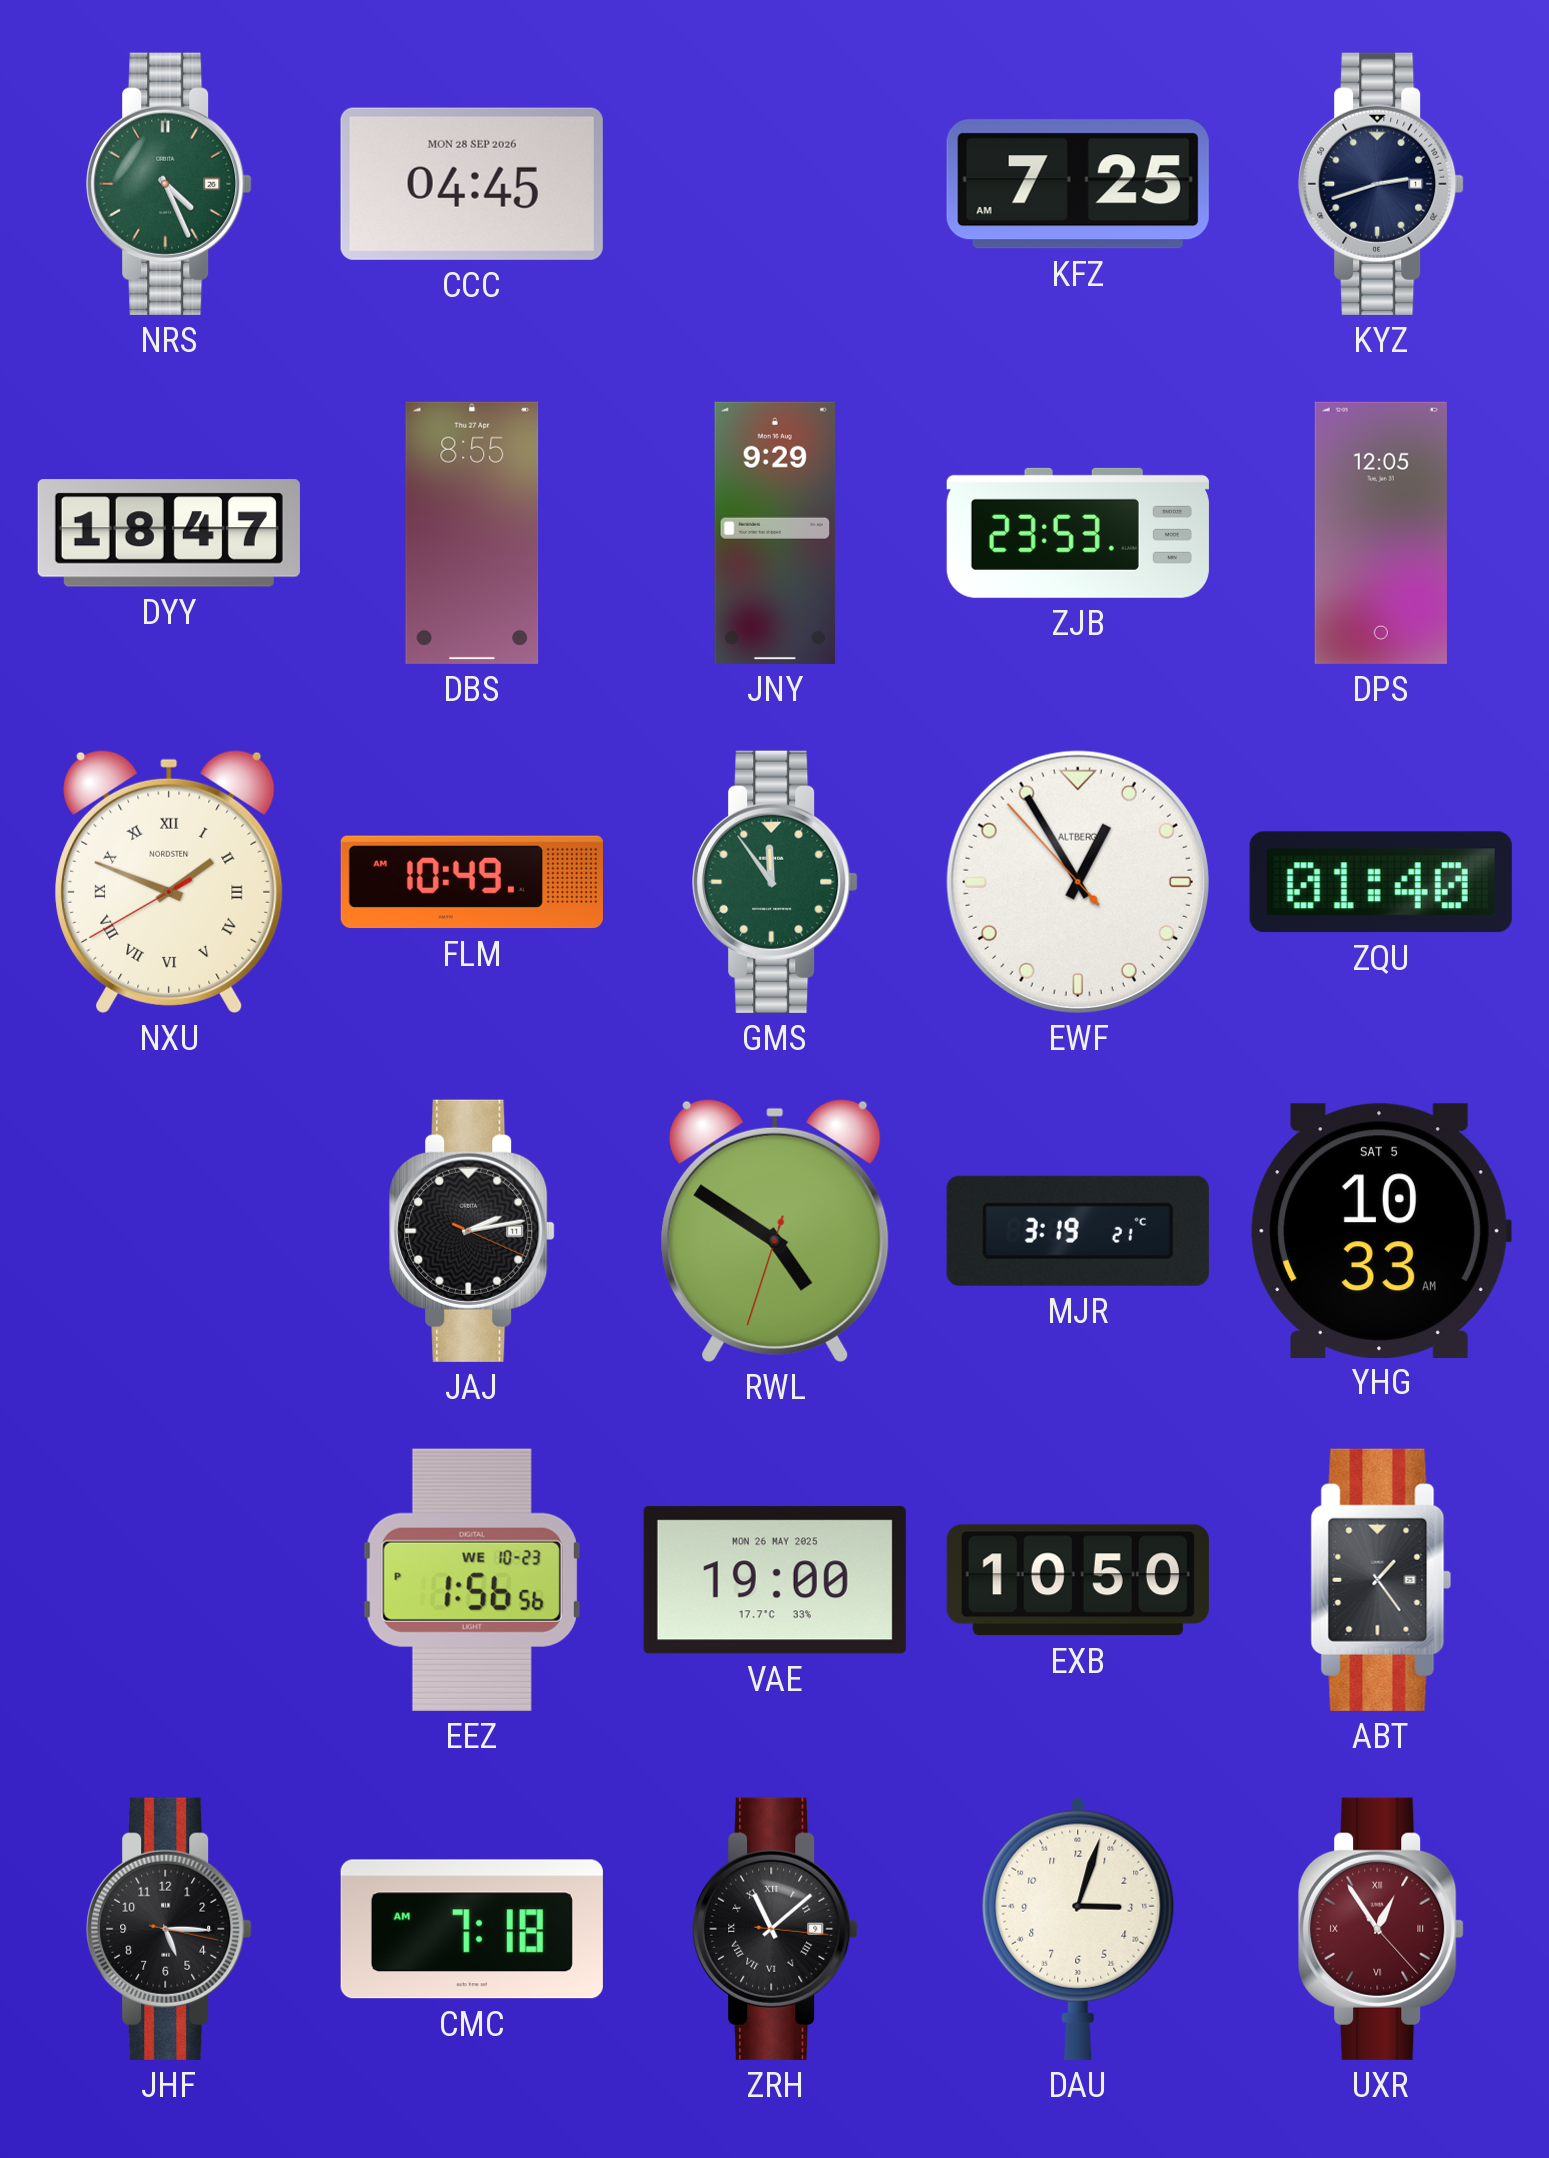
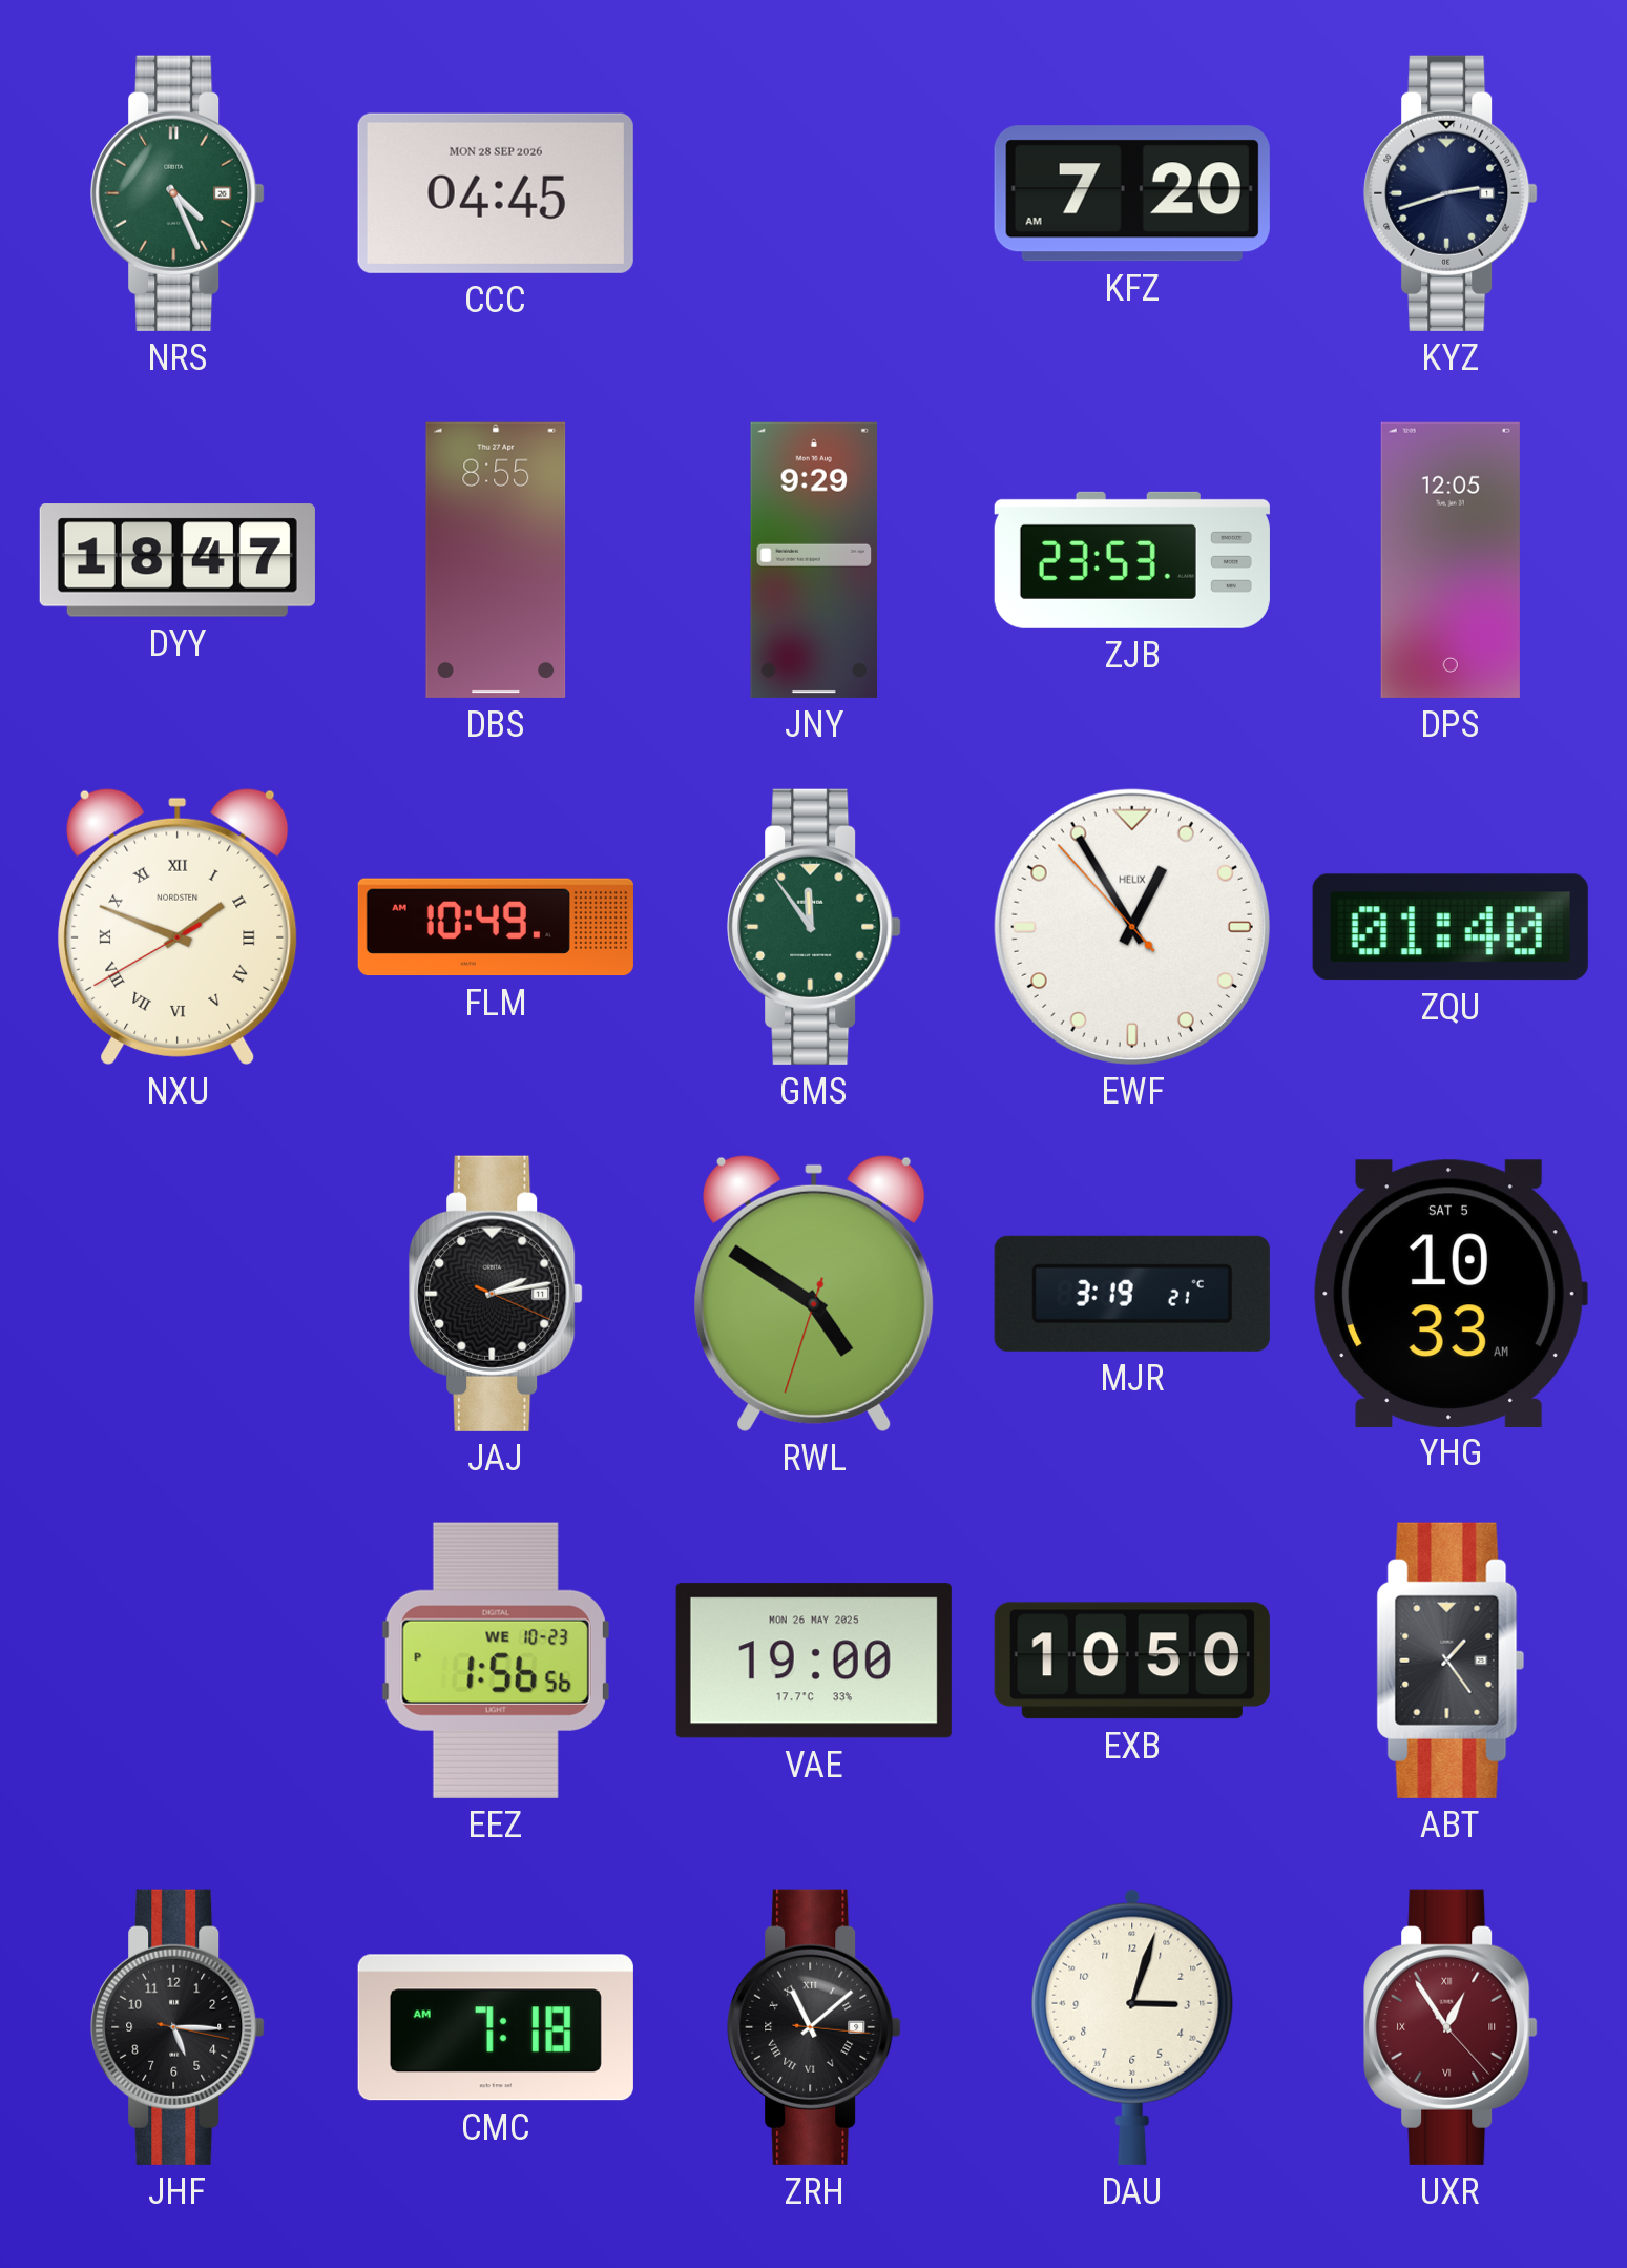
KFZ: 7:25 -> 7:20
EWF brand: ALTBERG -> HELIX
